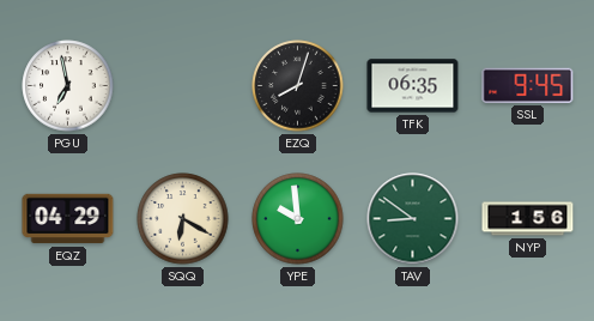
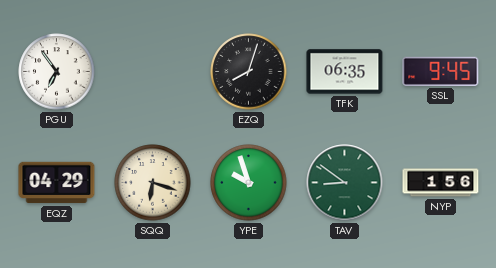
PGU: 6:58 -> 6:54
SQQ: 6:20 -> 6:18
YPE: 9:59 -> 9:57
